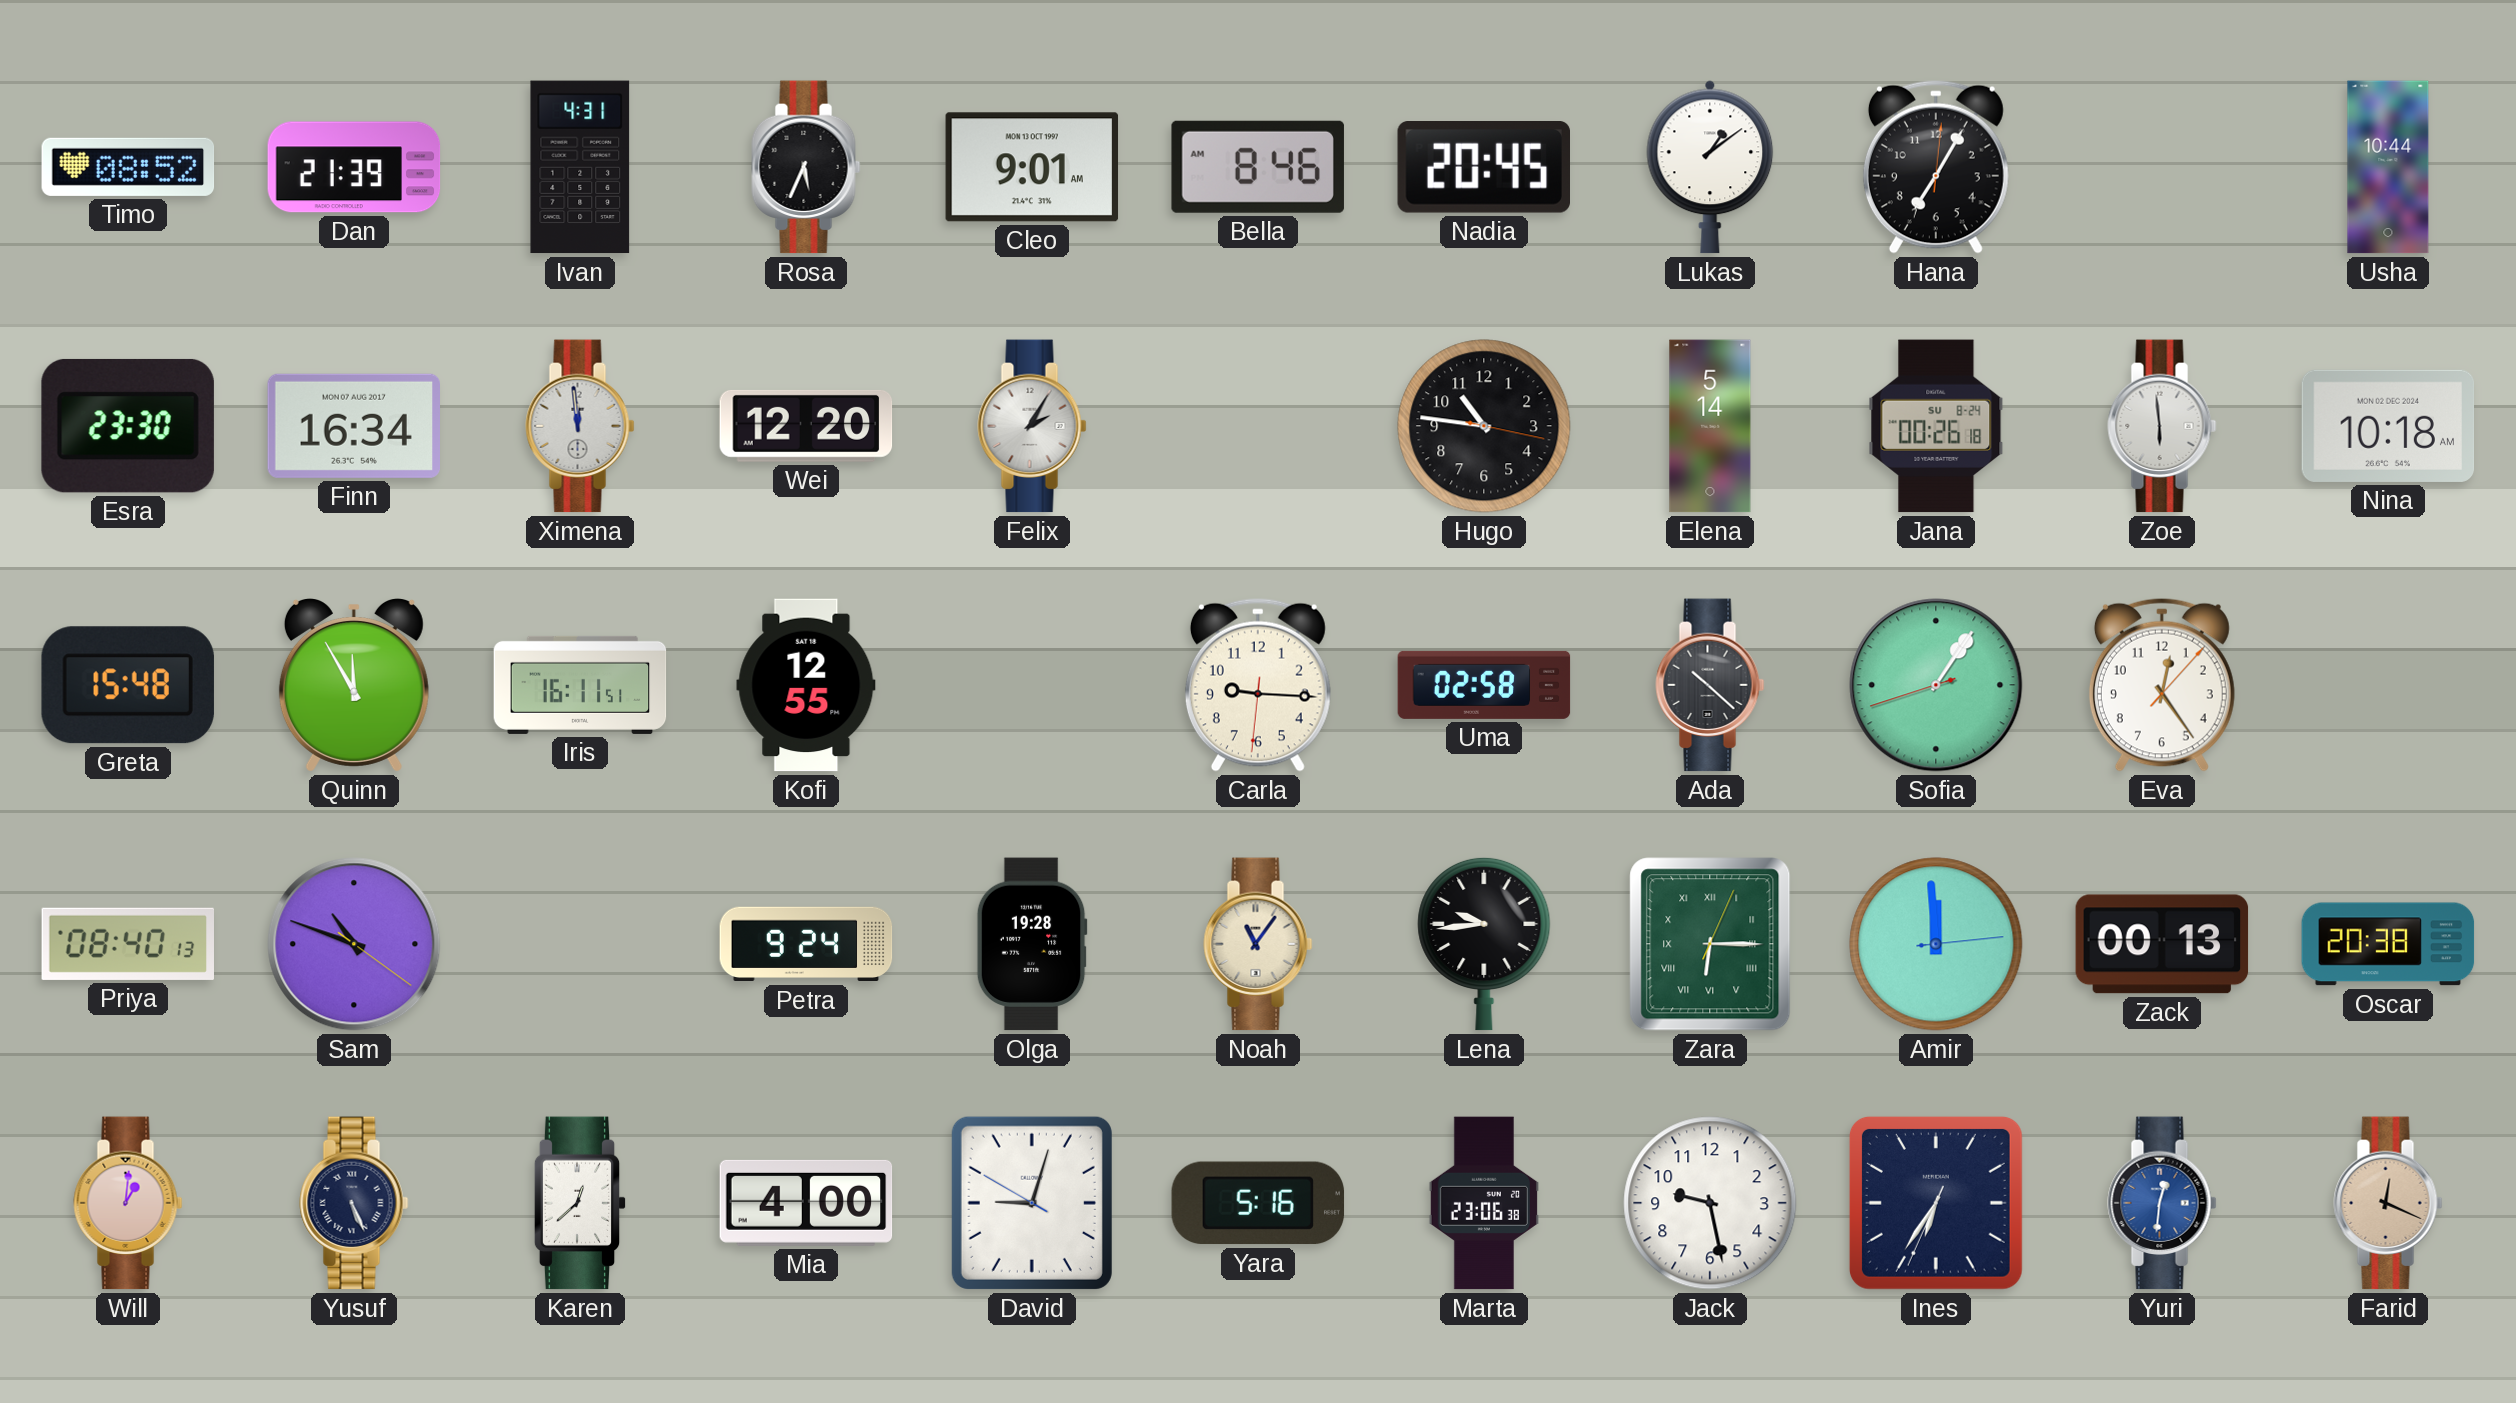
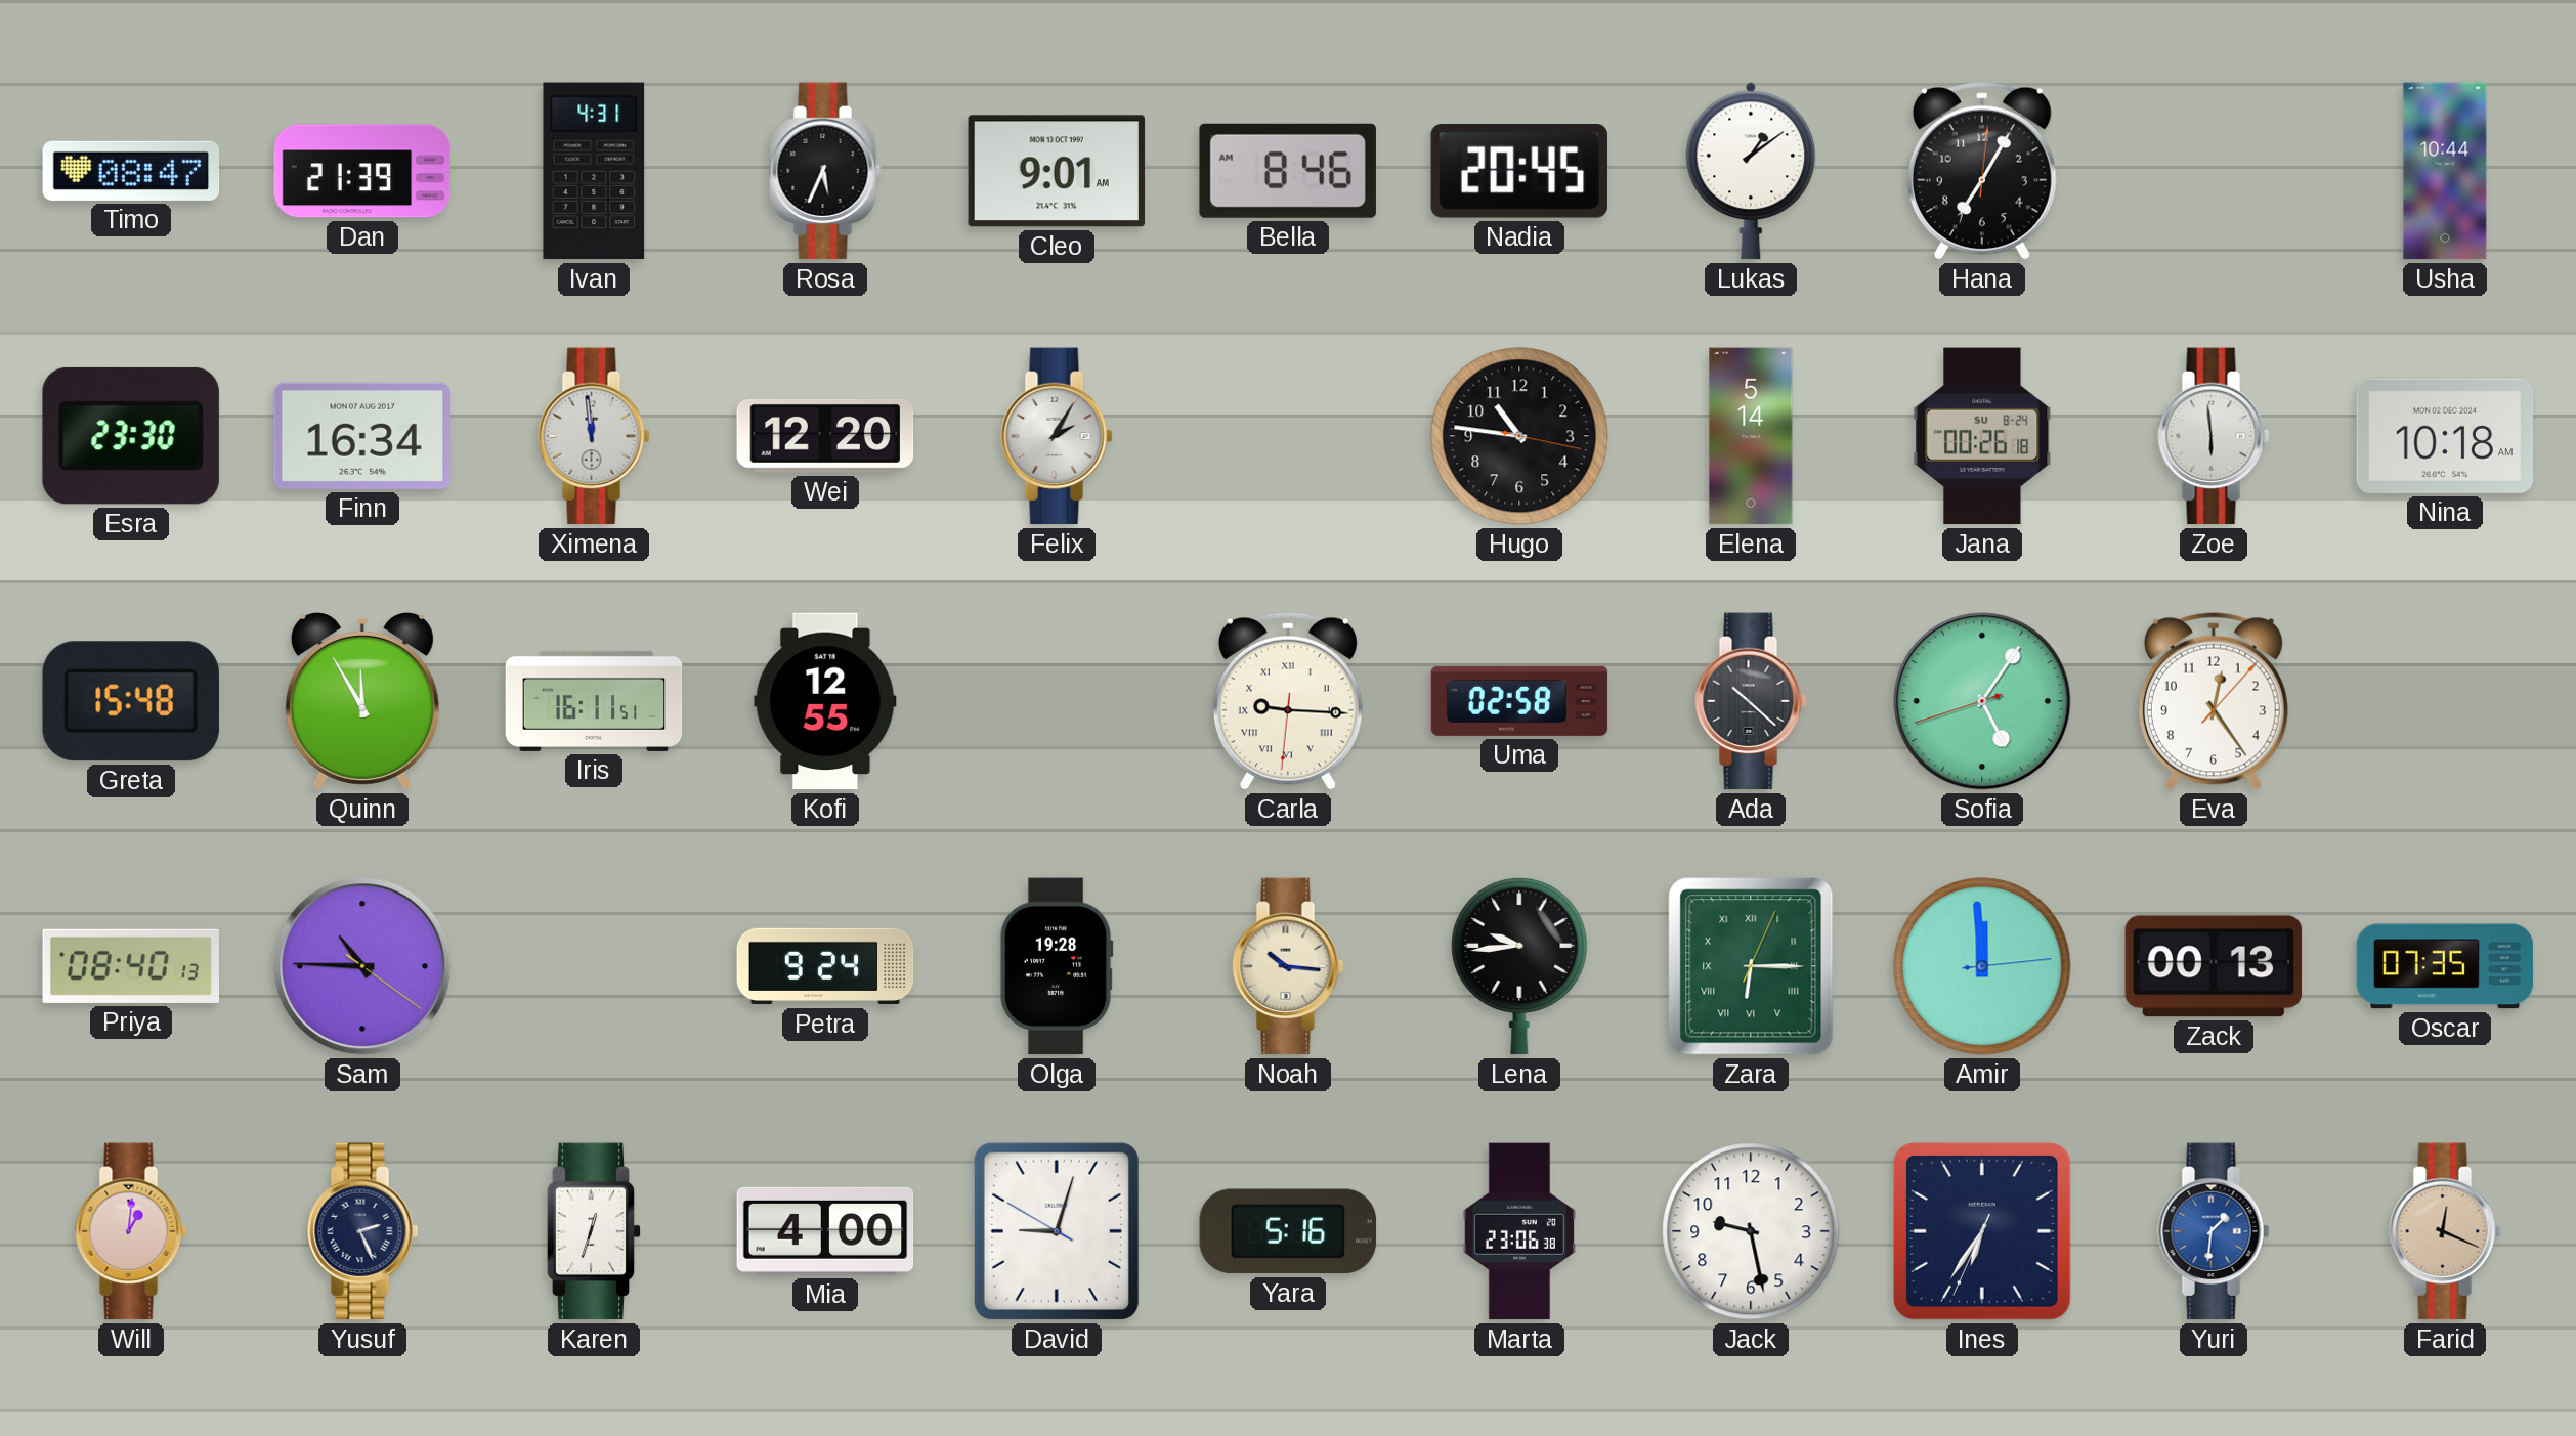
Timo: 08:52 -> 08:47
Carla numerals: Arabic -> Roman
Sofia: 1:05 -> 5:05
Sam: 10:48 -> 10:45
Noah: 11:06 -> 10:16
Oscar: 20:38 -> 07:35
Yusuf: 5:26 -> 2:26
Karen: 12:38 -> 12:33
Yuri: 12:31 -> 1:31
